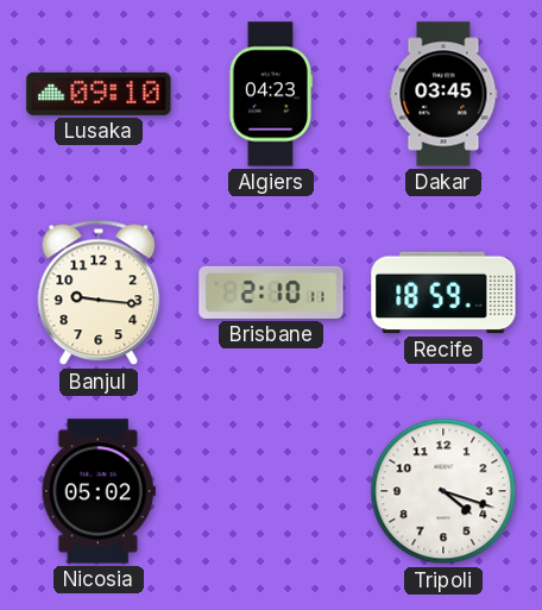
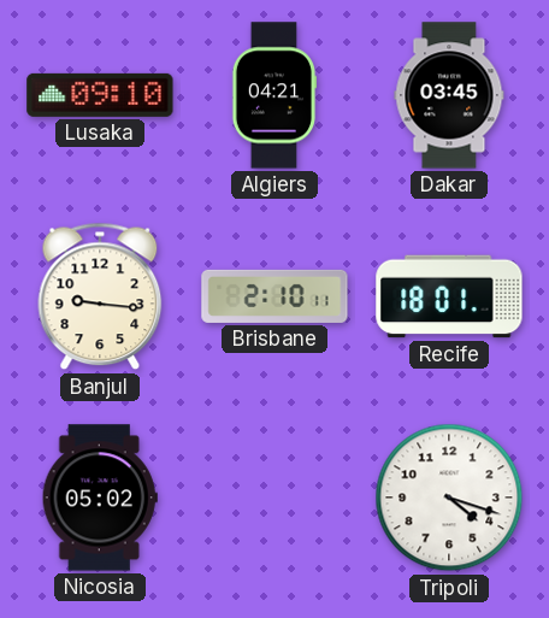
Algiers: 04:23 -> 04:21
Recife: 18:59 -> 18:01
